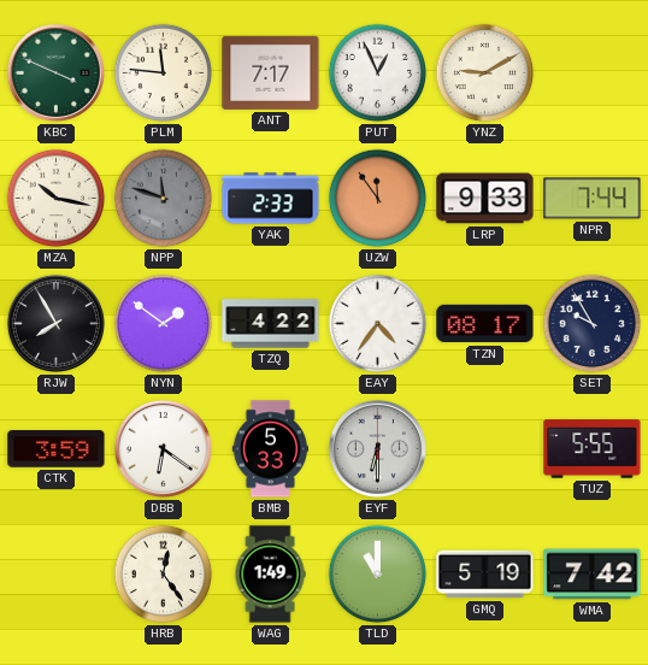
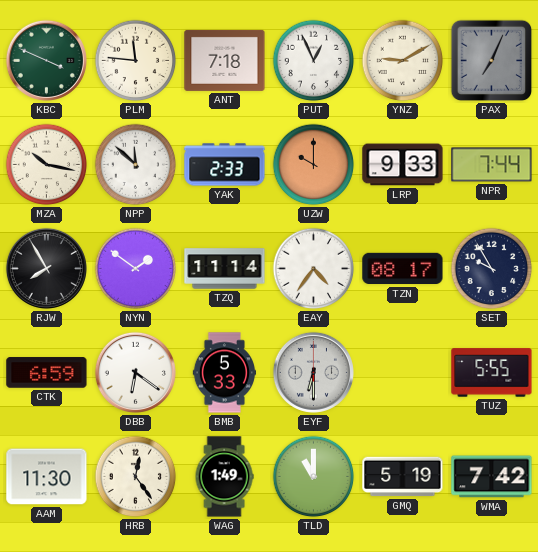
ANT: 7:17 -> 7:18
PAX: none -> 7:04
NPP: 11:48 -> 11:52
NPP dial: grey -> white
UZW: 11:54 -> 10:00
TZQ: 4:22 -> 11:14
CTK: 3:59 -> 6:59
AAM: none -> 11:30
